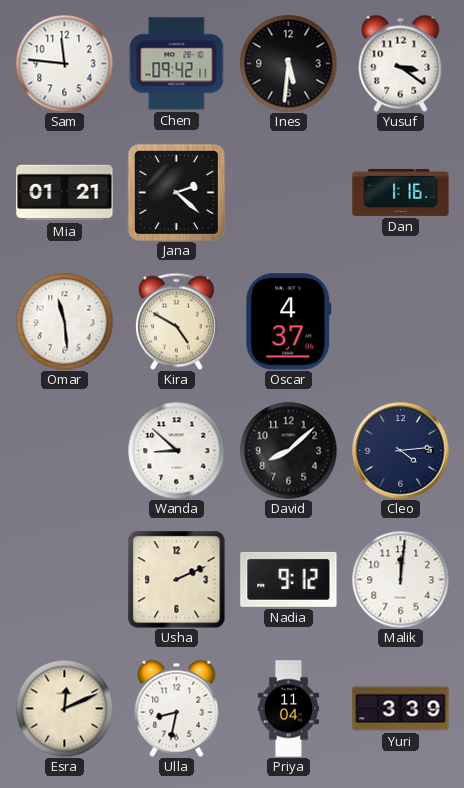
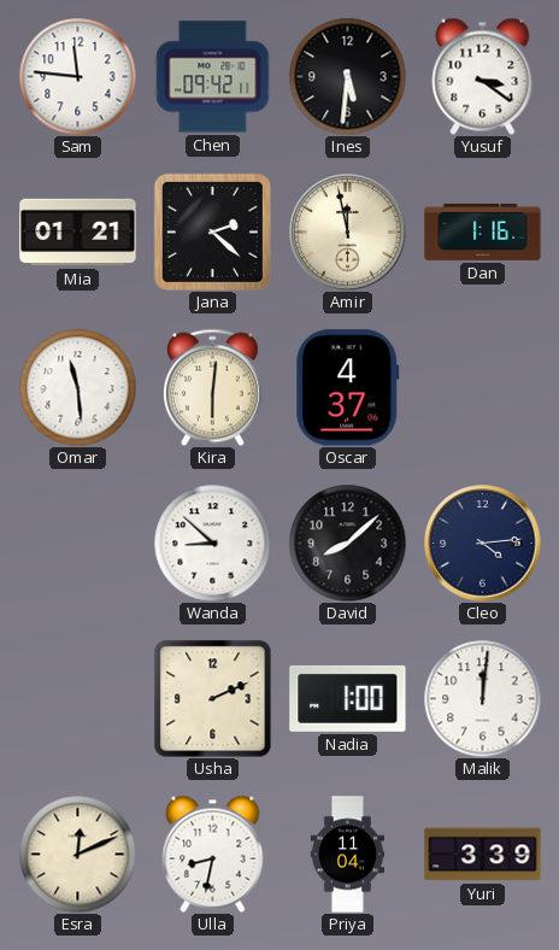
Amir: none -> 11:58
Kira: 4:50 -> 6:01
Nadia: 9:12 -> 1:00
